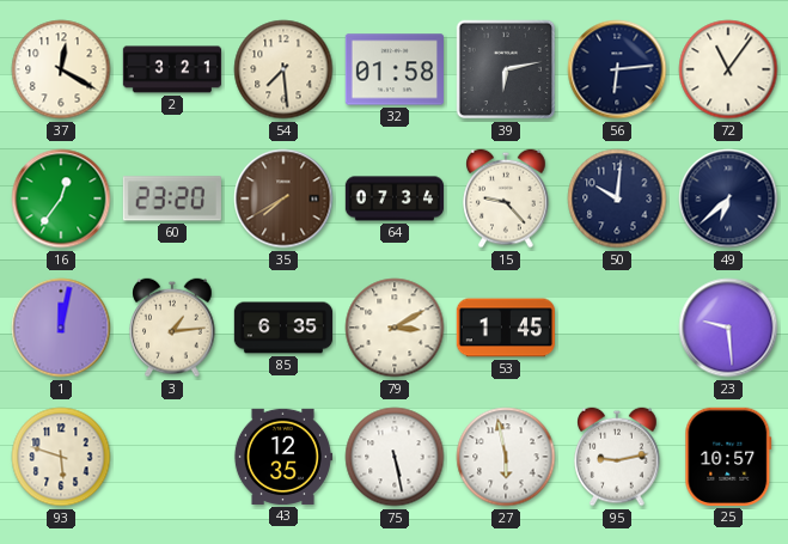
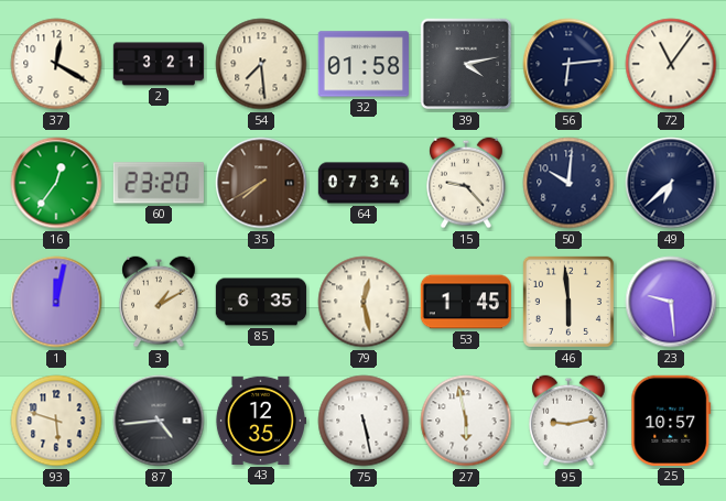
39: 6:13 -> 4:13
3: 1:14 -> 1:10
79: 3:10 -> 12:28
46: none -> 5:59
87: none -> 4:44
